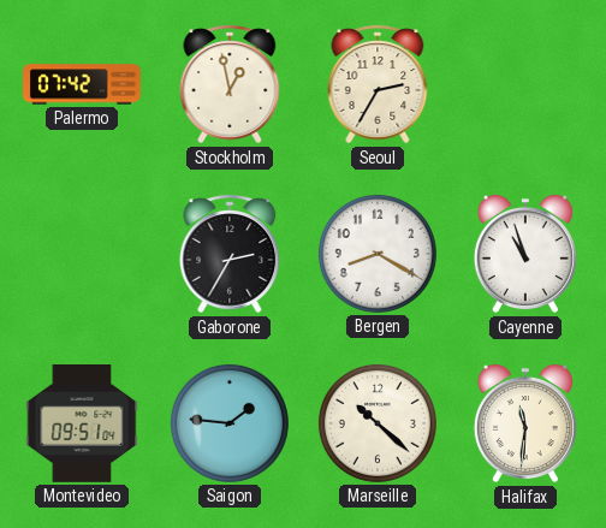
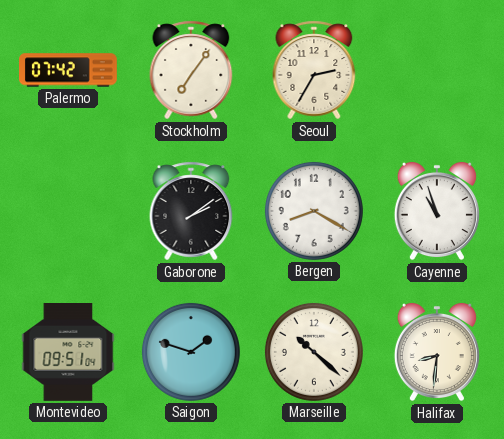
Stockholm: 12:58 -> 7:06
Gaborone: 2:35 -> 2:09
Saigon: 1:46 -> 1:48
Halifax: 11:31 -> 8:31
